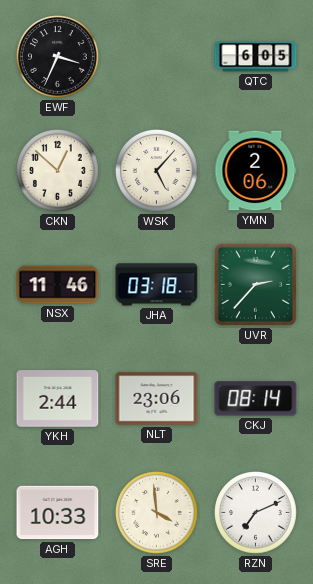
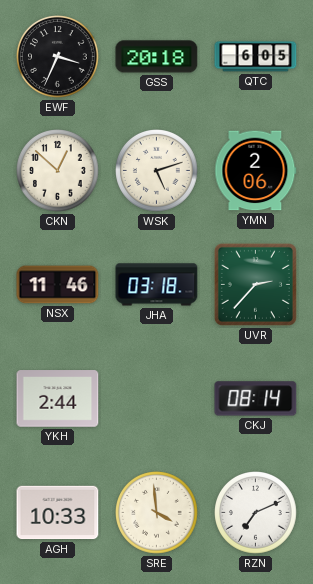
GSS: none -> 20:18
WSK: 5:07 -> 5:12
NLT: 23:06 -> none
